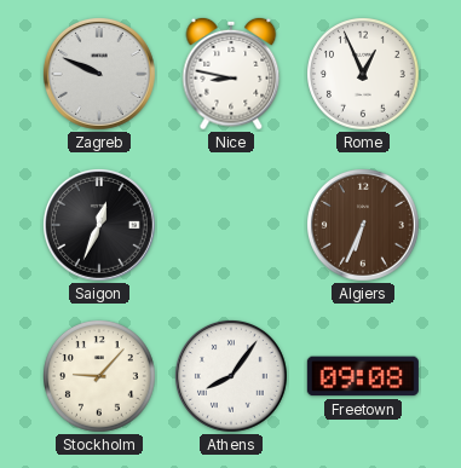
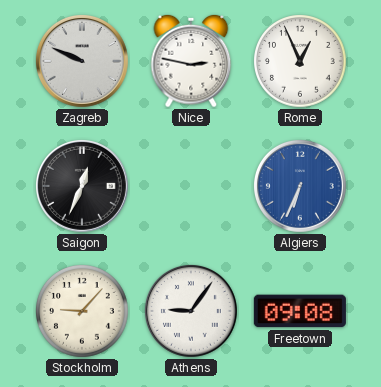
Nice: 8:47 -> 2:47
Algiers dial: brown -> blue
Athens: 8:06 -> 9:06
